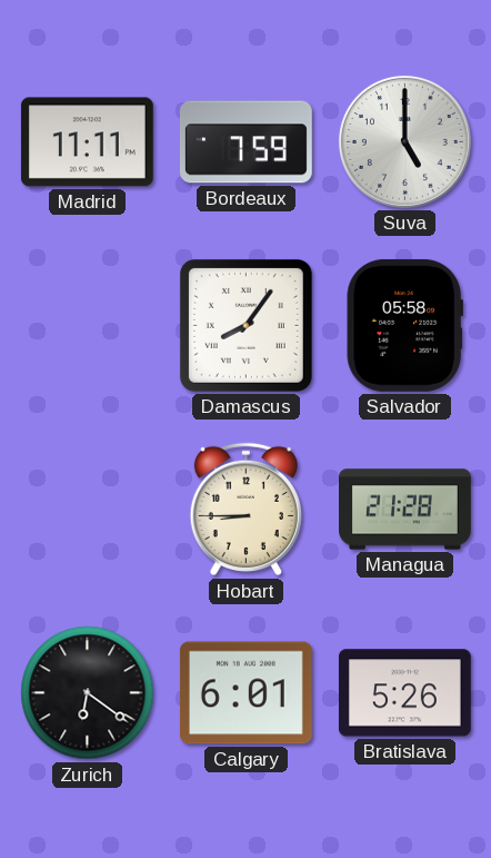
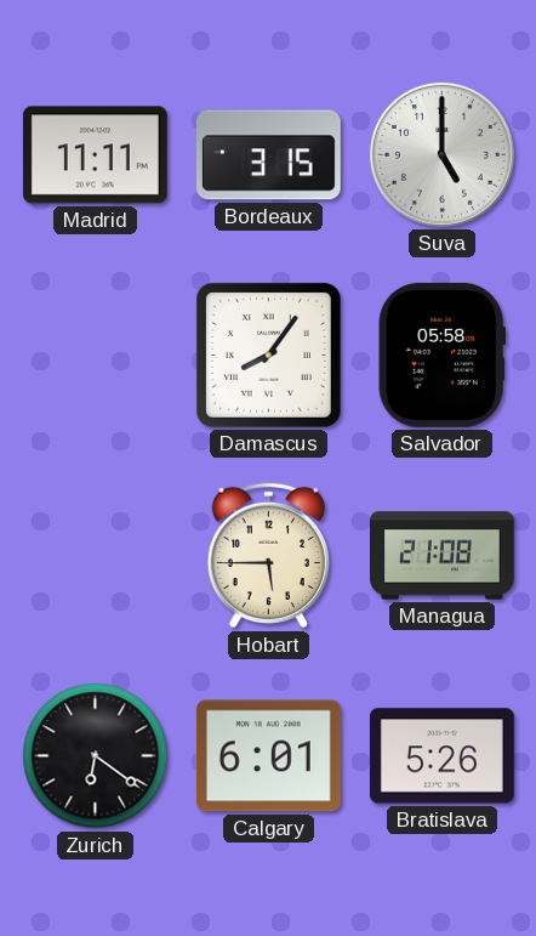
Bordeaux: 7:59 -> 3:15
Hobart: 8:45 -> 5:45
Managua: 21:28 -> 21:08
